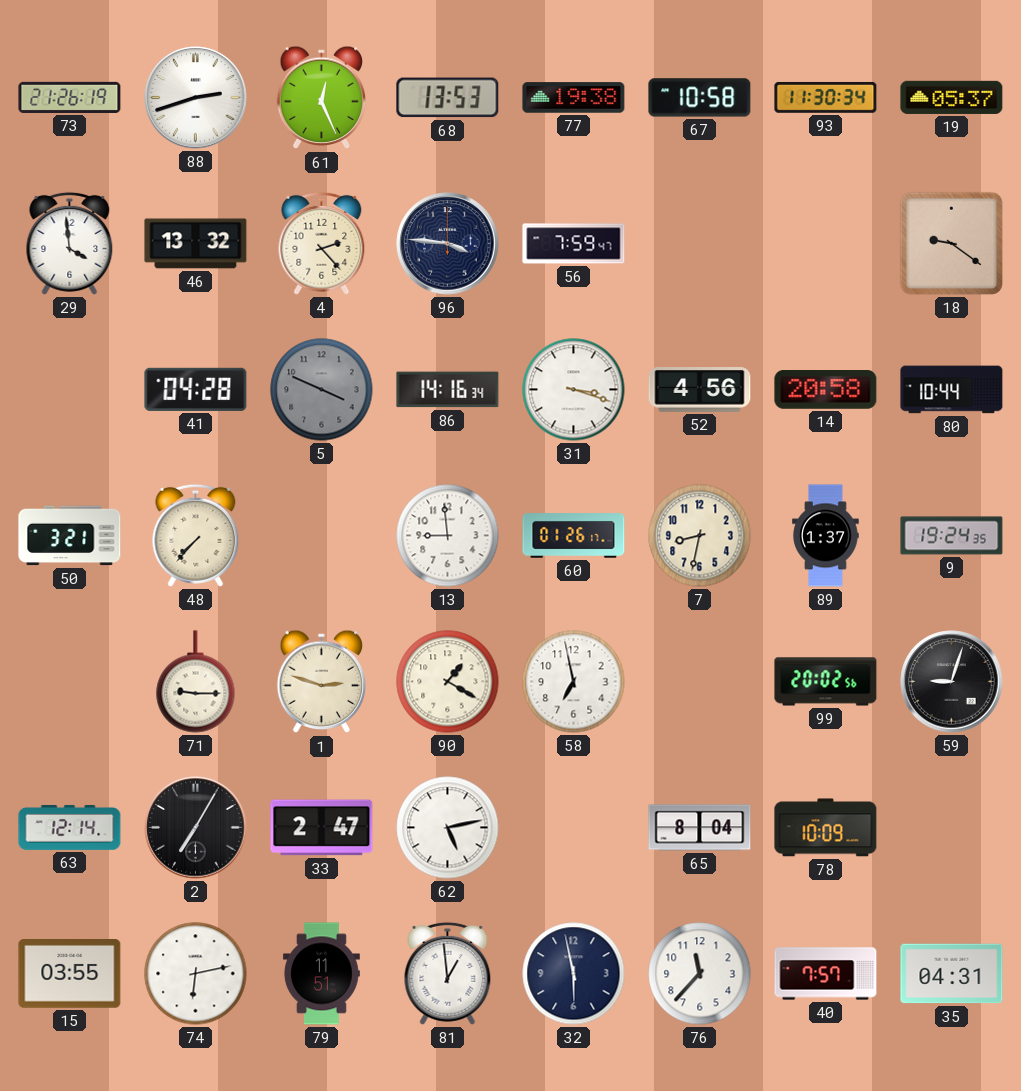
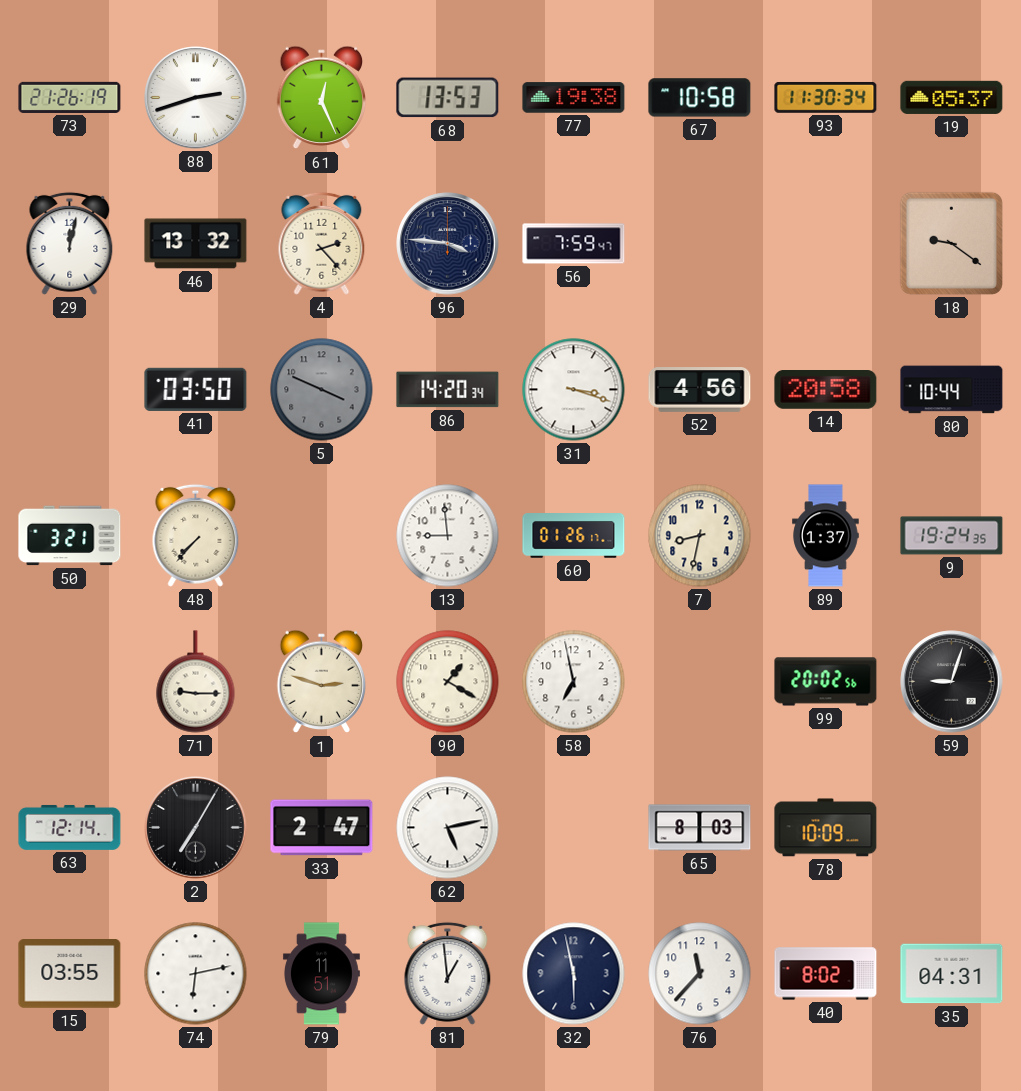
29: 3:59 -> 12:02
41: 04:28 -> 03:50
86: 14:16 -> 14:20
65: 8:04 -> 8:03
40: 7:57 -> 8:02
